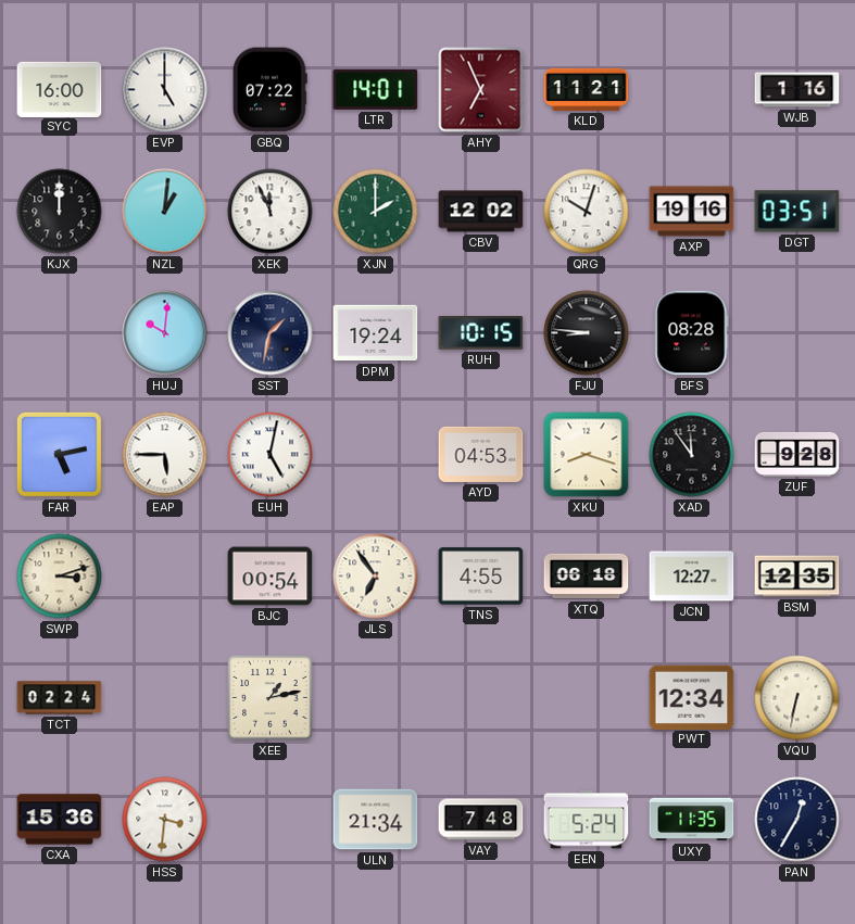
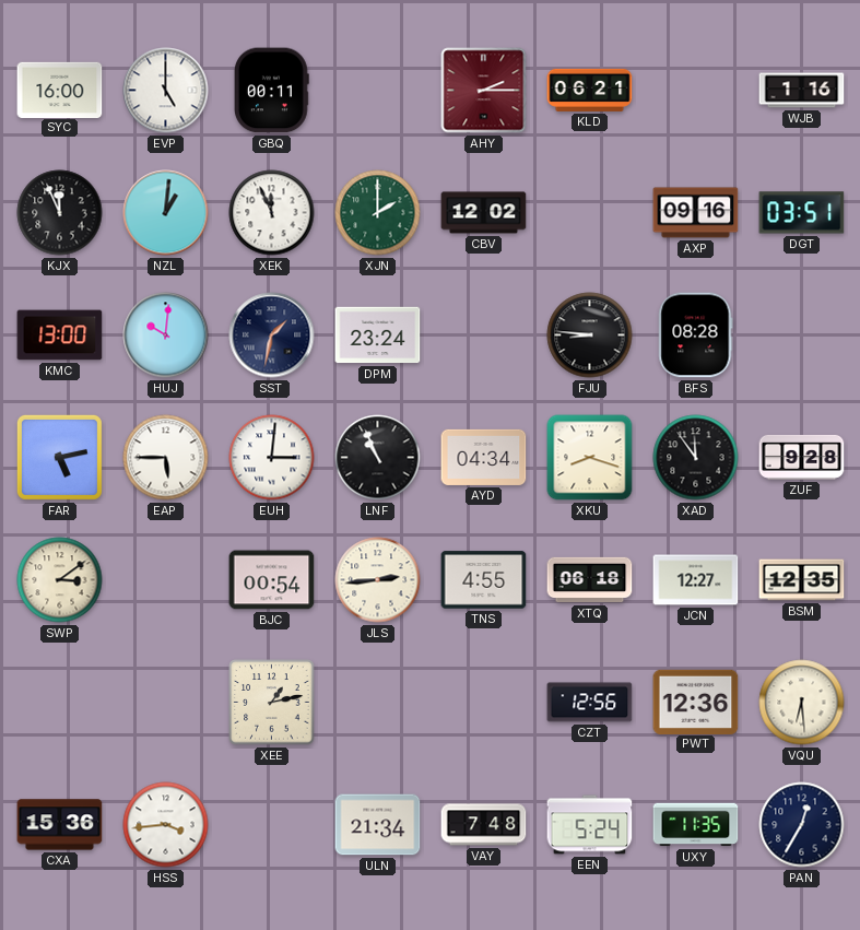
GBQ: 07:22 -> 00:11
LTR: 14:01 -> none
AHY: 6:56 -> 2:15
KLD: 11:21 -> 06:21
KJX: 12:00 -> 11:56
QRG: 10:03 -> none
AXP: 19:16 -> 09:16
KMC: none -> 13:00
DPM: 19:24 -> 23:24
RUH: 10:15 -> none
EUH: 5:02 -> 3:01
LNF: none -> 10:56
AYD: 04:53 -> 04:34
SWP: 3:12 -> 3:09
JLS: 6:54 -> 2:44
TCT: 02:24 -> none
CZT: none -> 12:56
PWT: 12:34 -> 12:36
VQU: 6:32 -> 6:29
HSS: 3:31 -> 3:44
